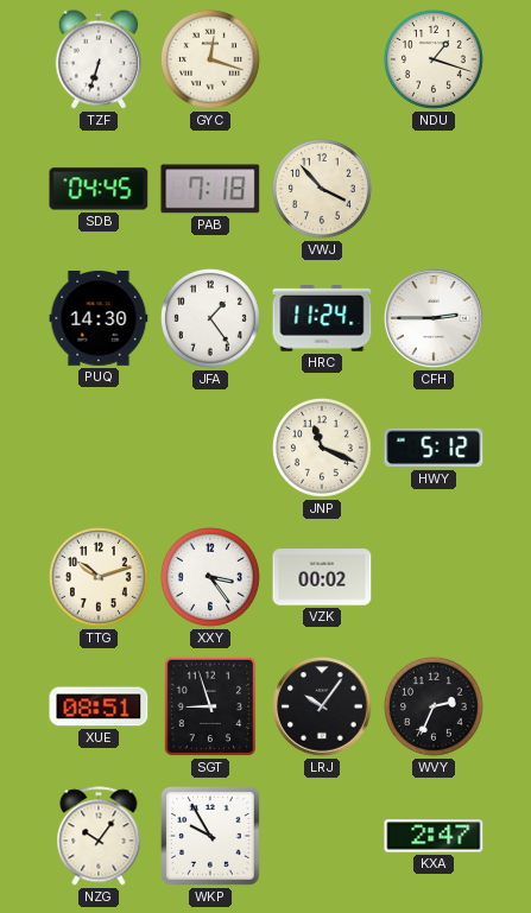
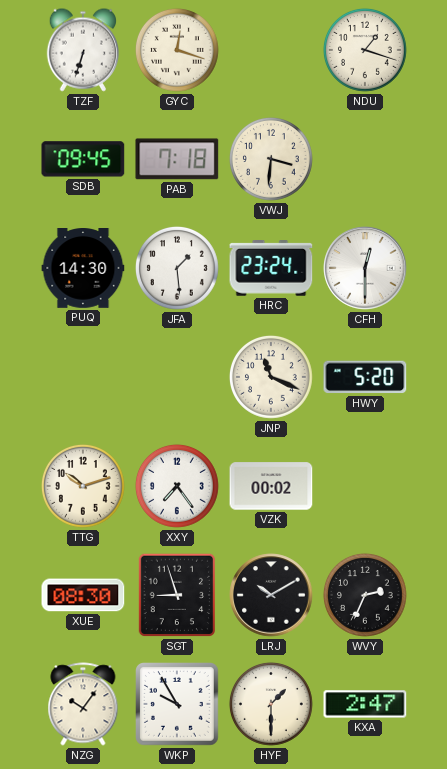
SDB: 04:45 -> 09:45
VWJ: 3:53 -> 3:31
JFA: 1:24 -> 1:29
HRC: 11:24 -> 23:24
CFH: 2:45 -> 12:30
HWY: 5:12 -> 5:20
XXY: 3:24 -> 7:24
XUE: 08:51 -> 08:30
LRJ: 10:06 -> 10:10
HYF: none -> 1:30
